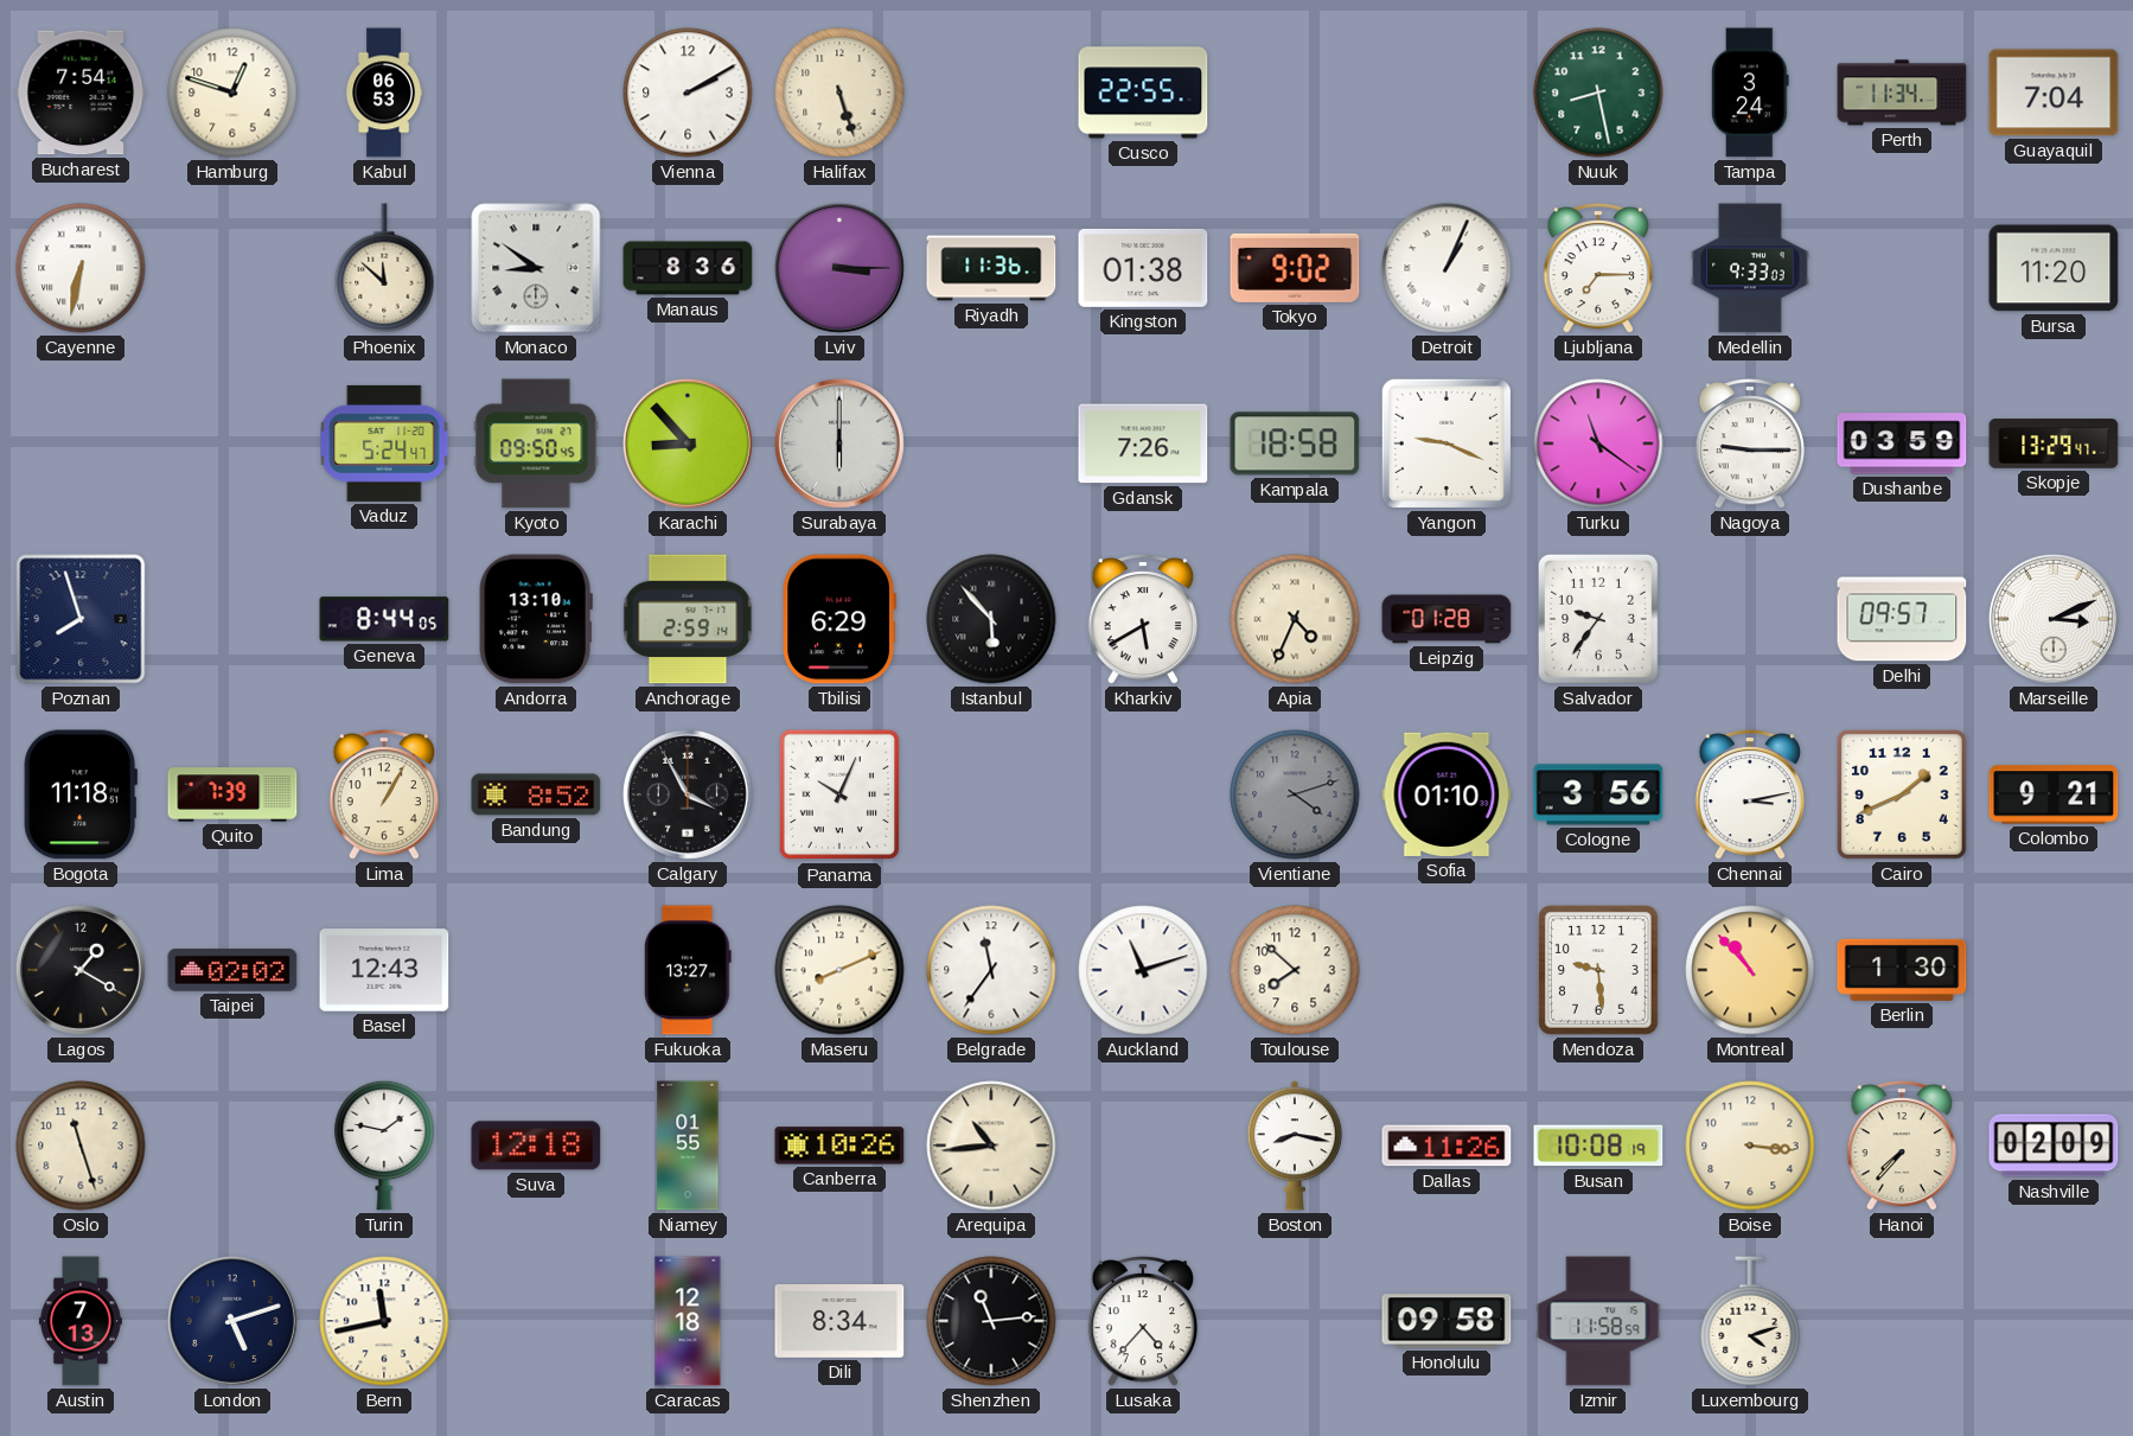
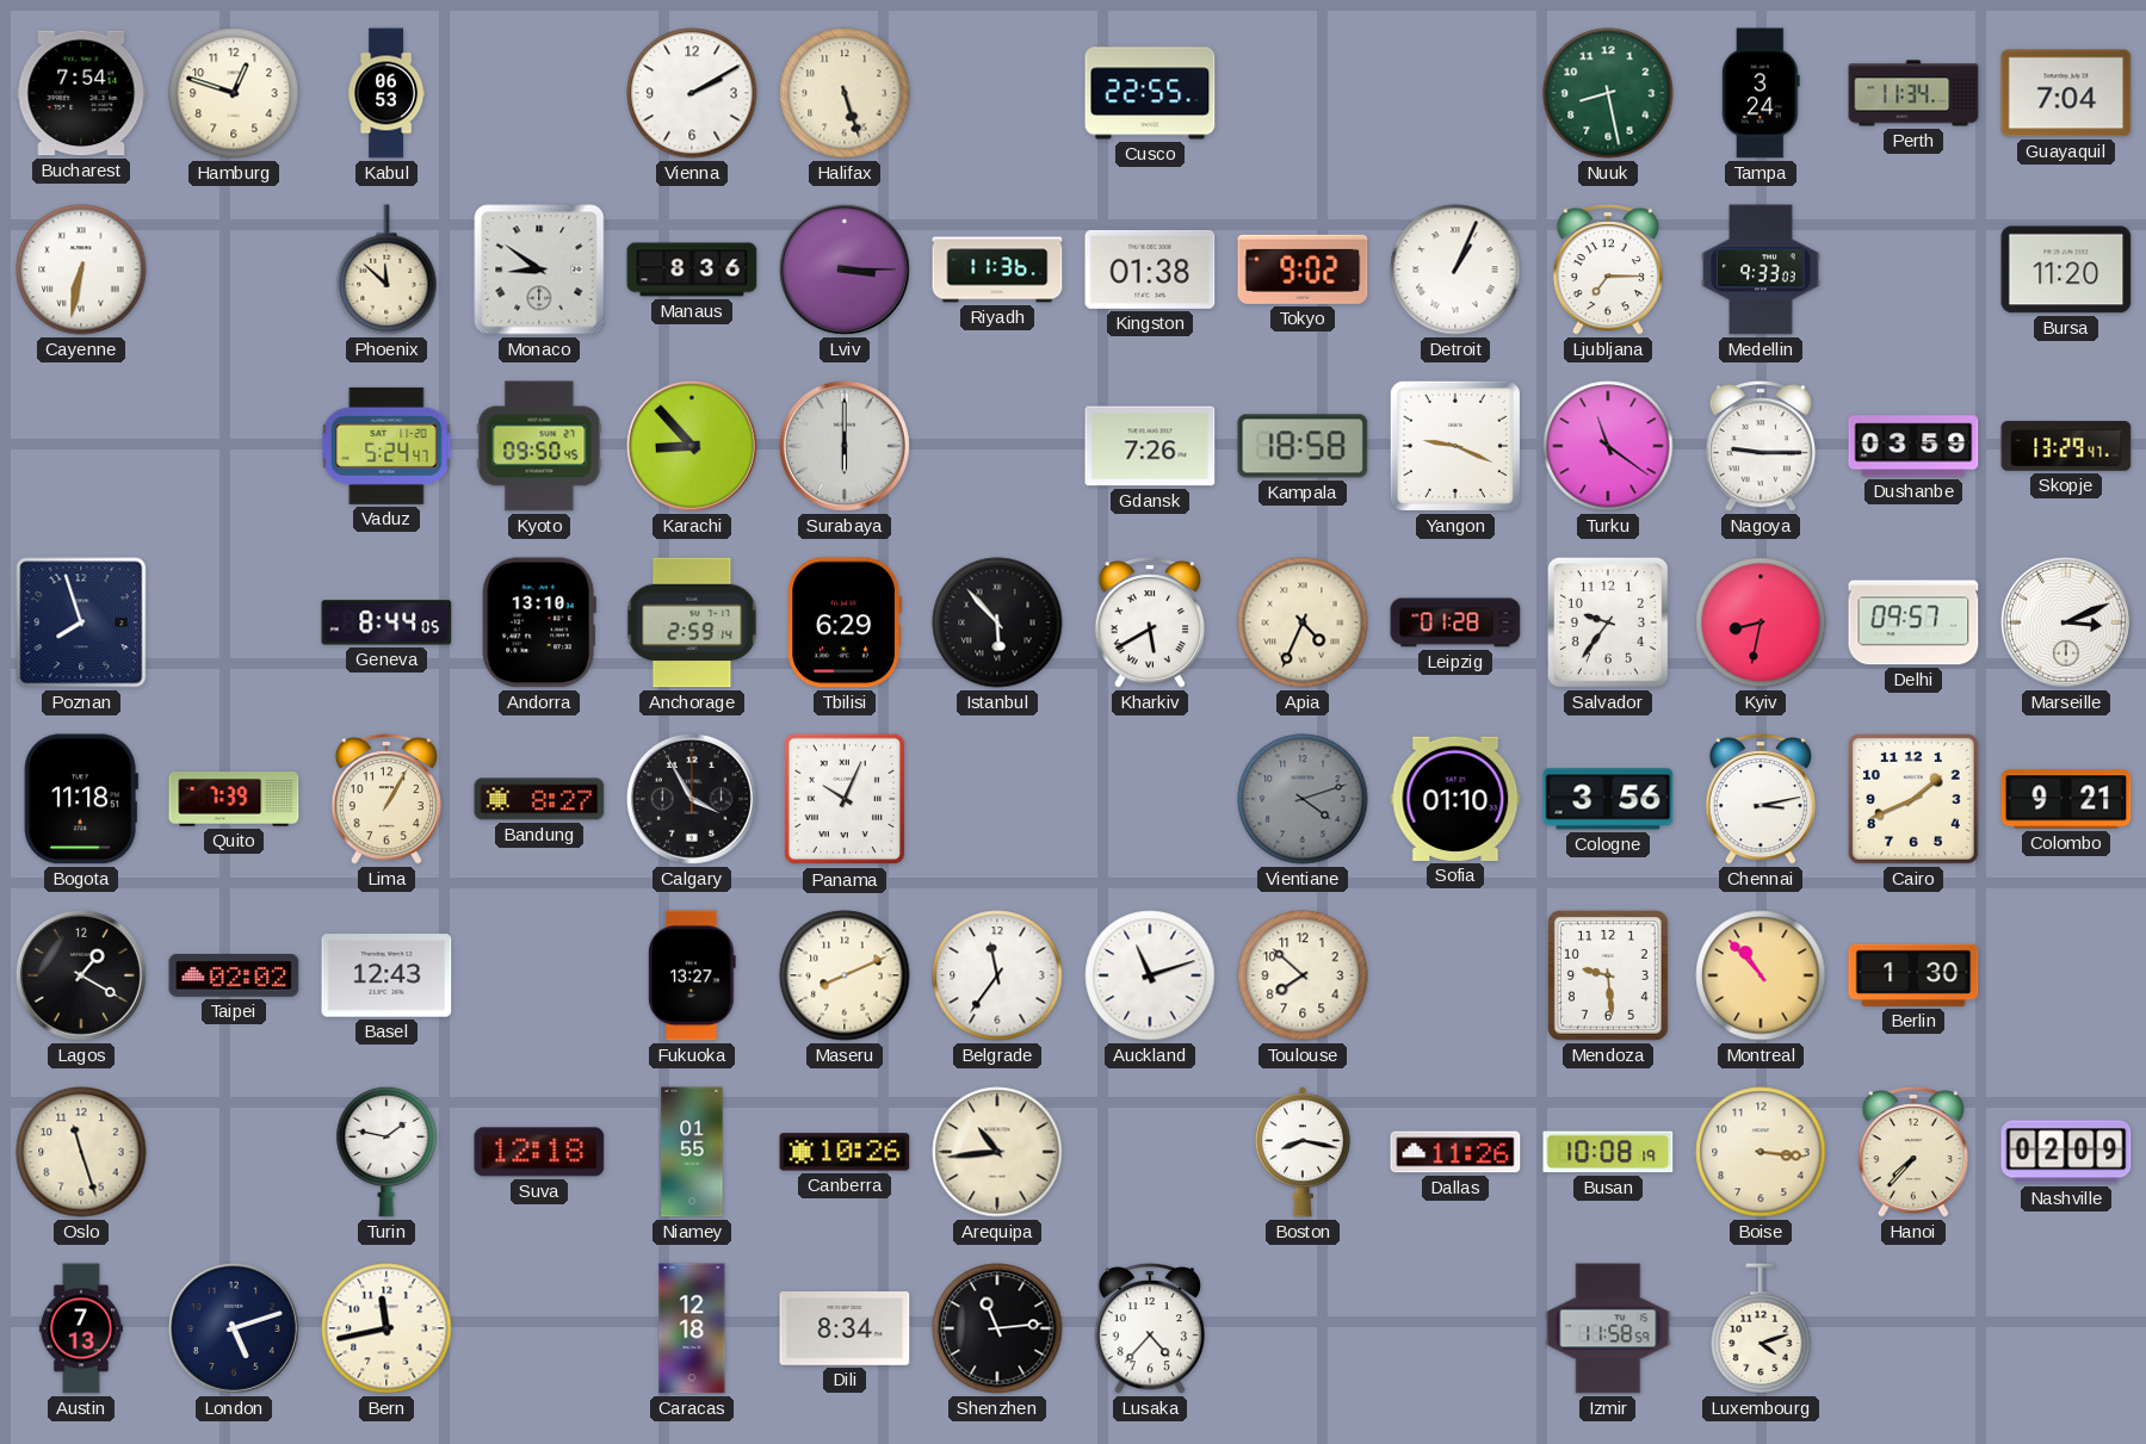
Kyiv: none -> 8:32
Bandung: 8:52 -> 8:27
Honolulu: 09:58 -> none
